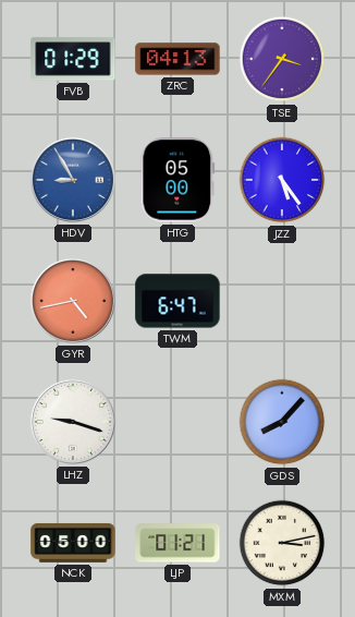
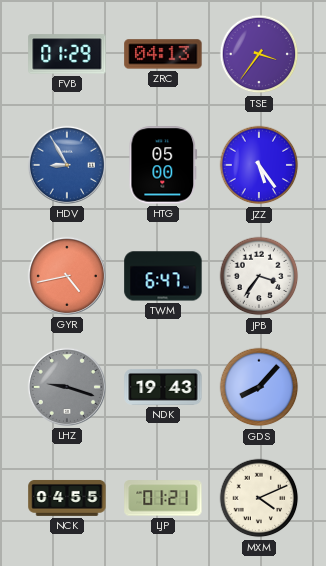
JPB: none -> 3:36
LHZ dial: white -> grey
NDK: none -> 19:43
NCK: 05:00 -> 04:55
MXM: 3:13 -> 4:11
